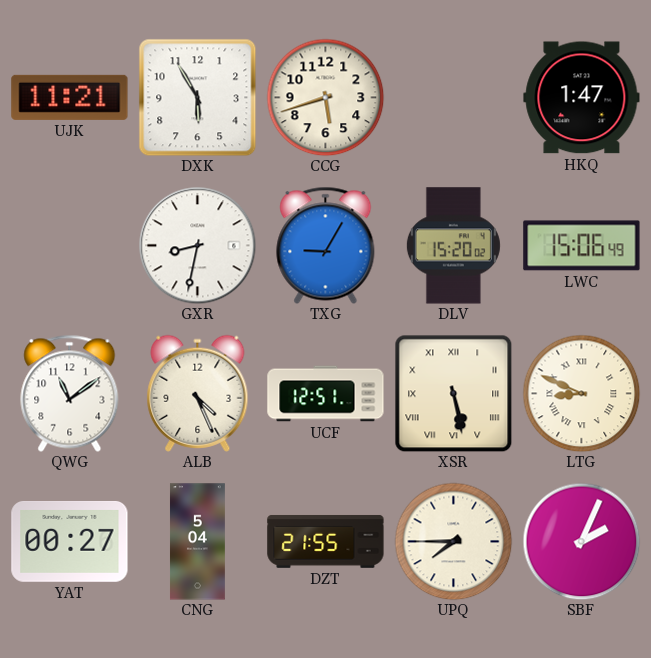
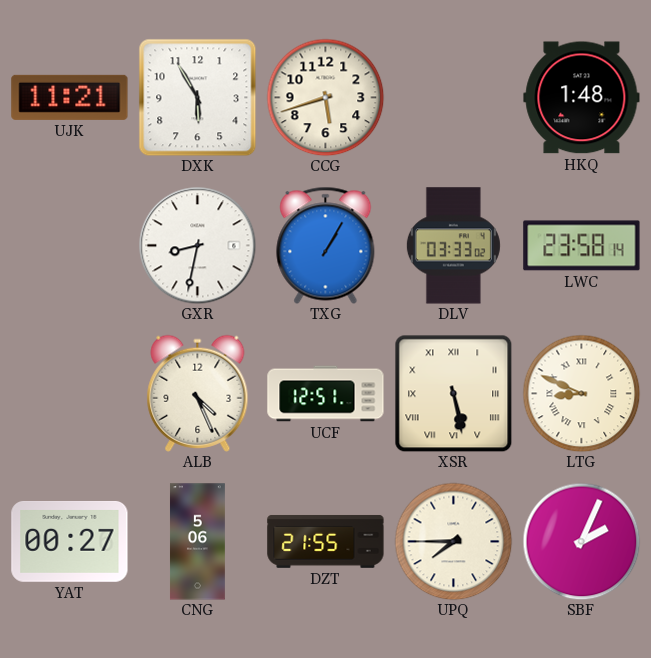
HKQ: 1:47 -> 1:48
TXG: 9:05 -> 1:05
DLV: 15:20 -> 03:33
LWC: 15:06 -> 23:58
QWG: 11:09 -> none
CNG: 5:04 -> 5:06
